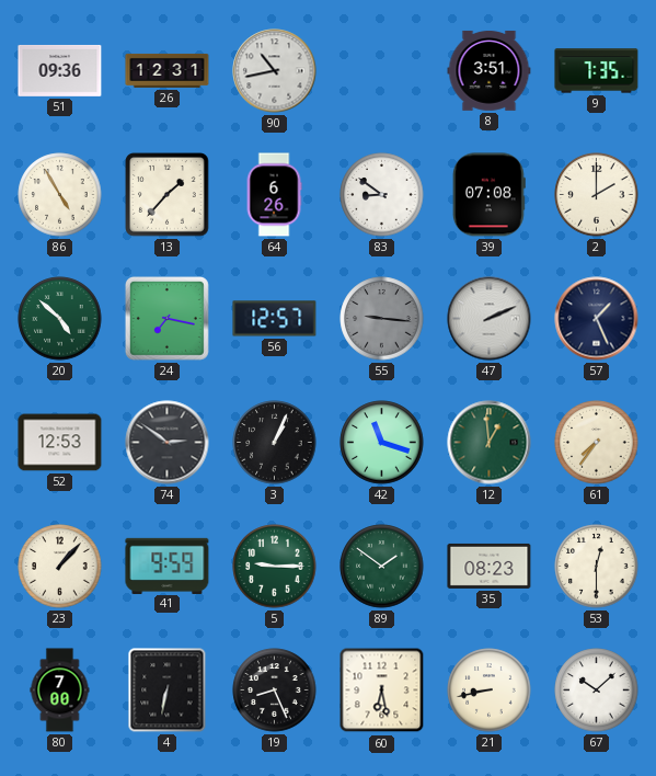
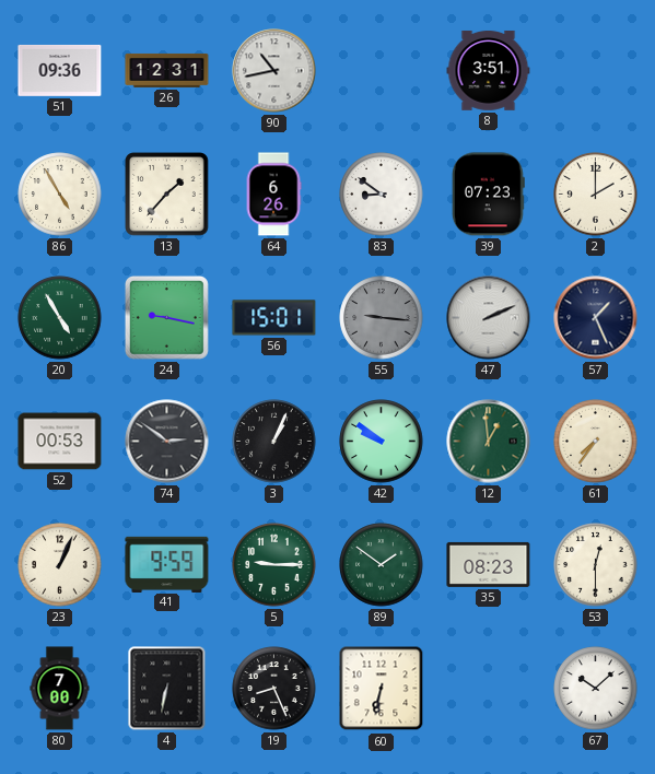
9: 7:35 -> none
39: 07:08 -> 07:23
20: 4:52 -> 4:55
24: 7:17 -> 9:17
56: 12:57 -> 15:01
52: 12:53 -> 00:53
42: 11:18 -> 9:51
23: 1:07 -> 1:04
60: 6:28 -> 6:32
21: 8:43 -> none
